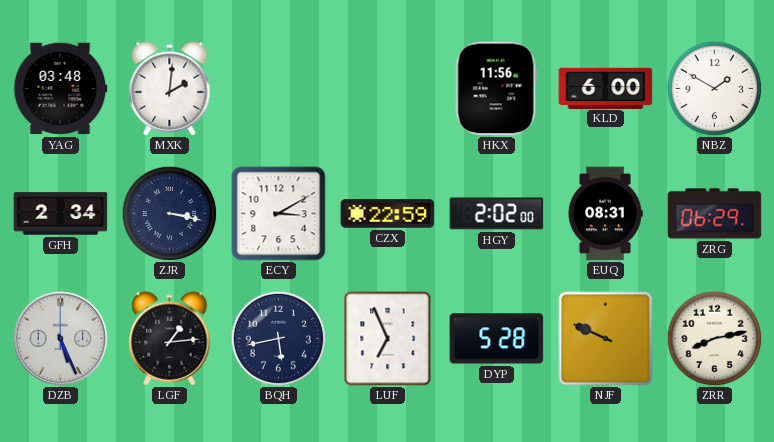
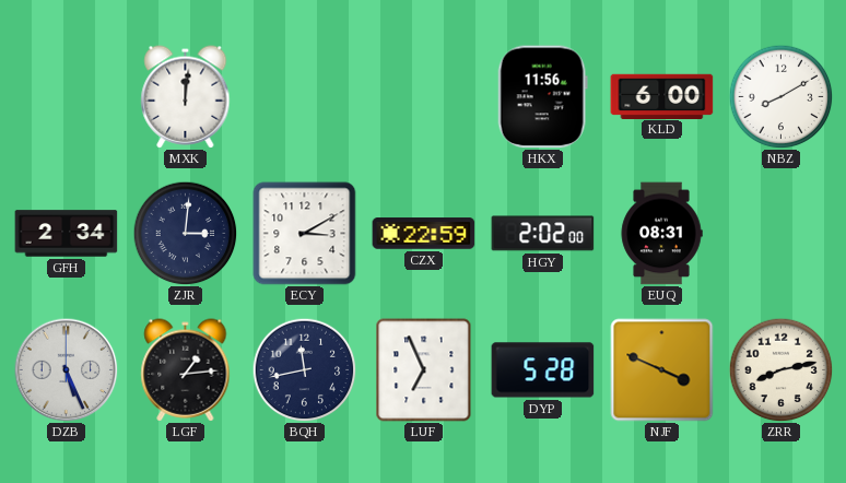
YAG: 03:48 -> none
MXK: 2:01 -> 12:01
NBZ: 1:50 -> 8:10
ZJR: 3:17 -> 3:01
ZRG: 06:29 -> none
BQH: 5:43 -> 11:43
NJF: 9:49 -> 3:49
